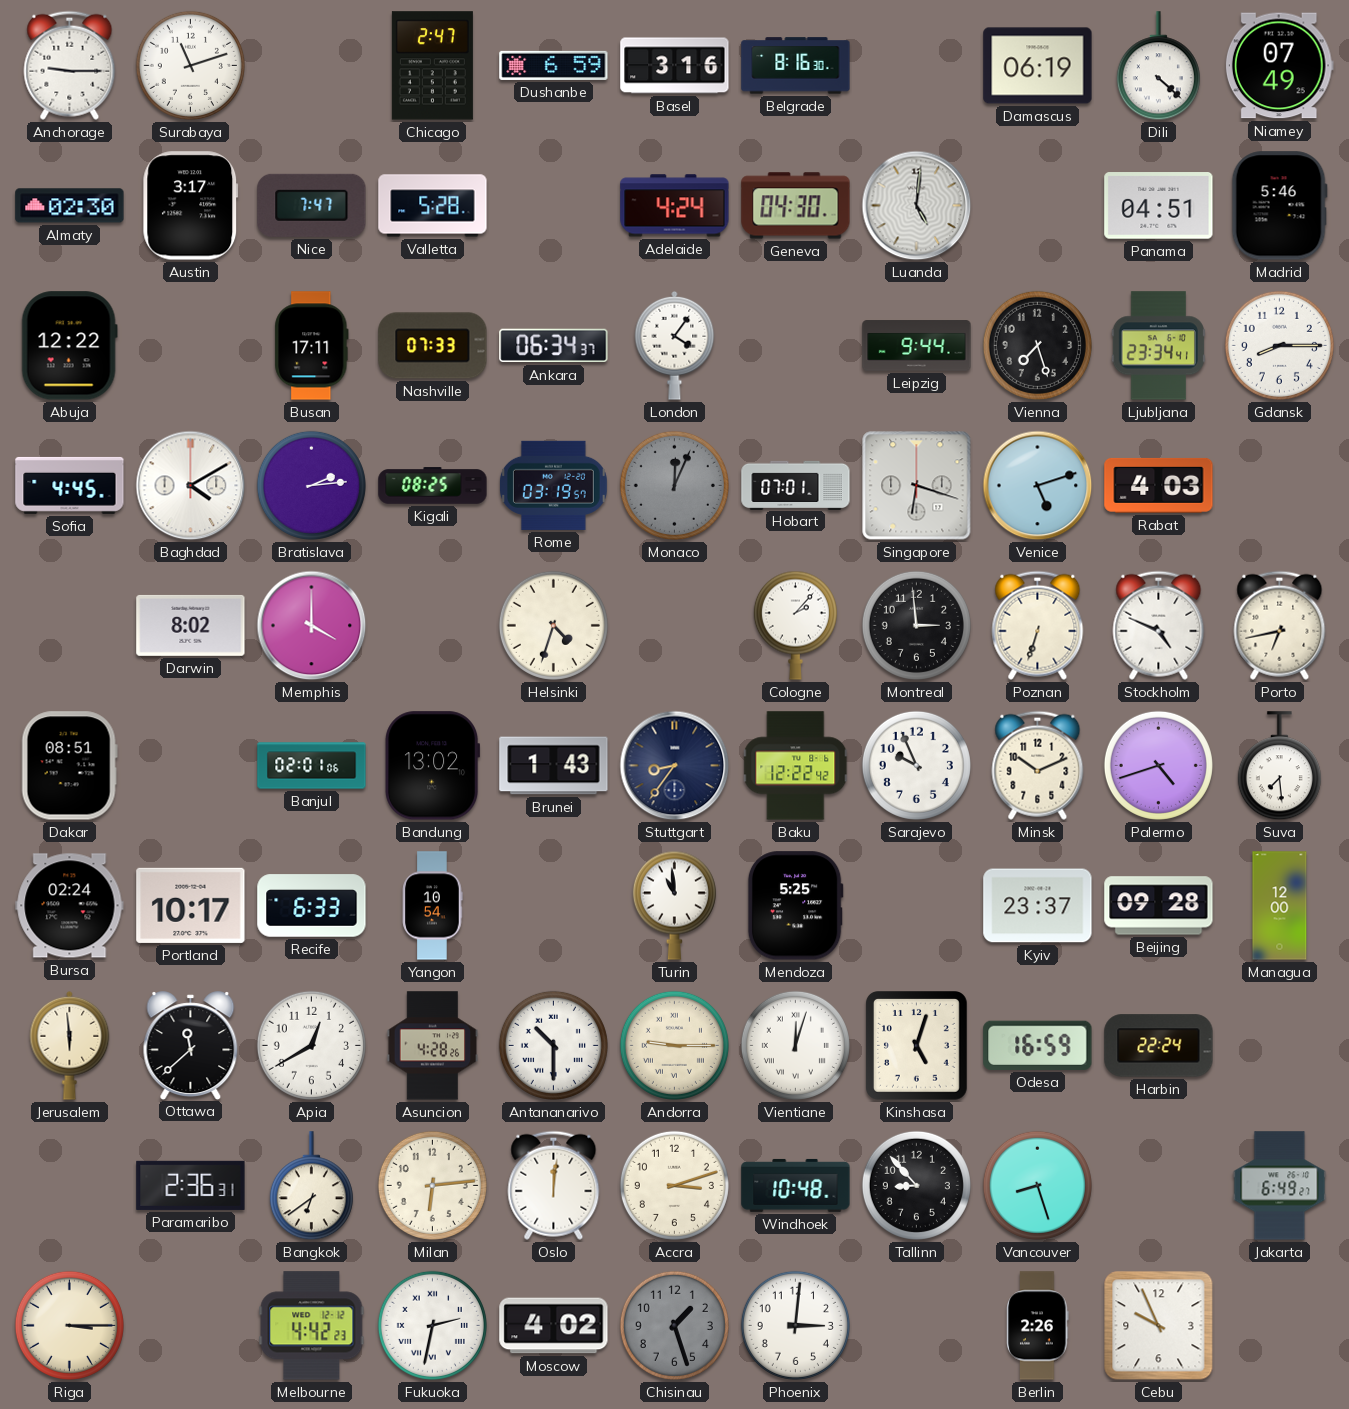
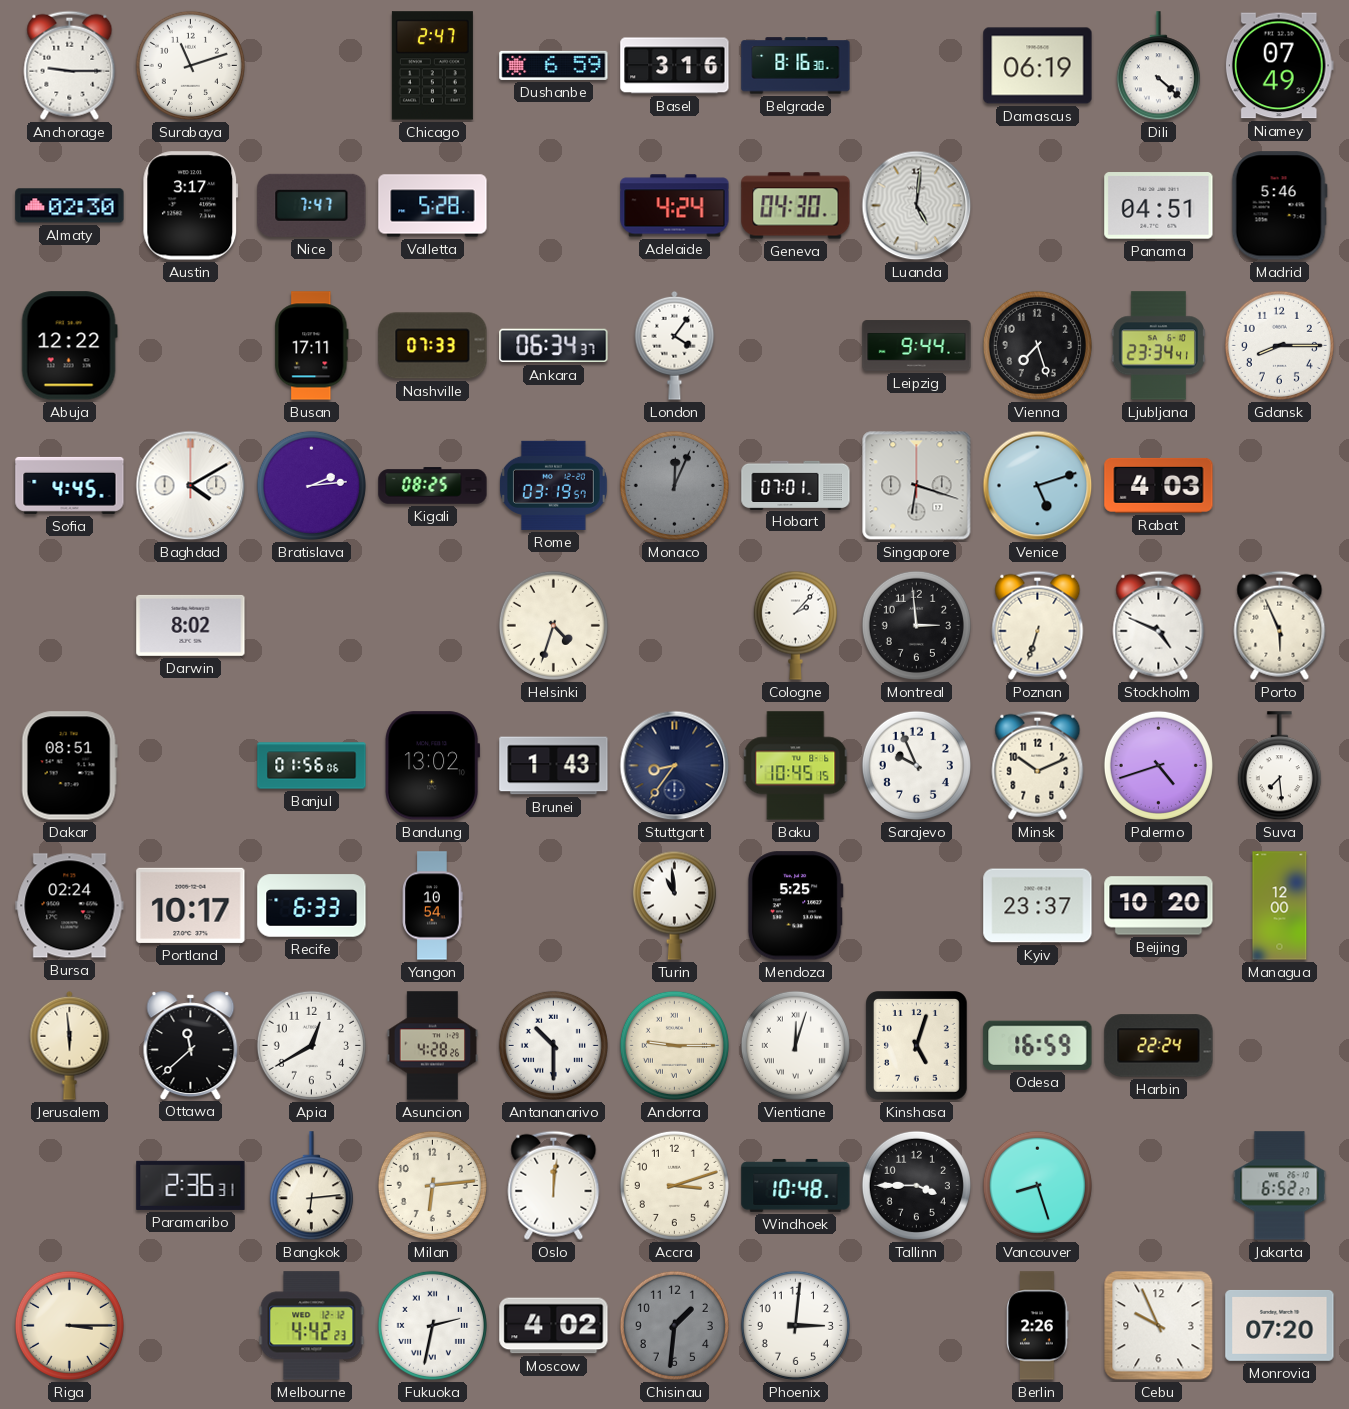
Memphis: 4:00 -> none
Porto: 6:43 -> 5:56
Banjul: 02:01 -> 01:56
Baku: 12:22 -> 10:45
Beijing: 09:28 -> 10:20
Bangkok: 6:39 -> 6:14
Tallinn: 8:53 -> 3:45
Jakarta: 6:49 -> 6:52
Chisinau: 1:27 -> 1:31
Monrovia: none -> 07:20
